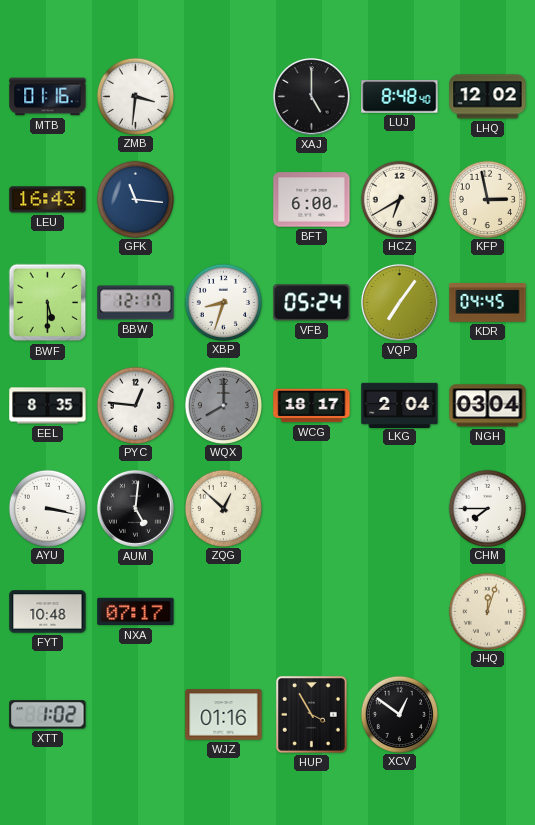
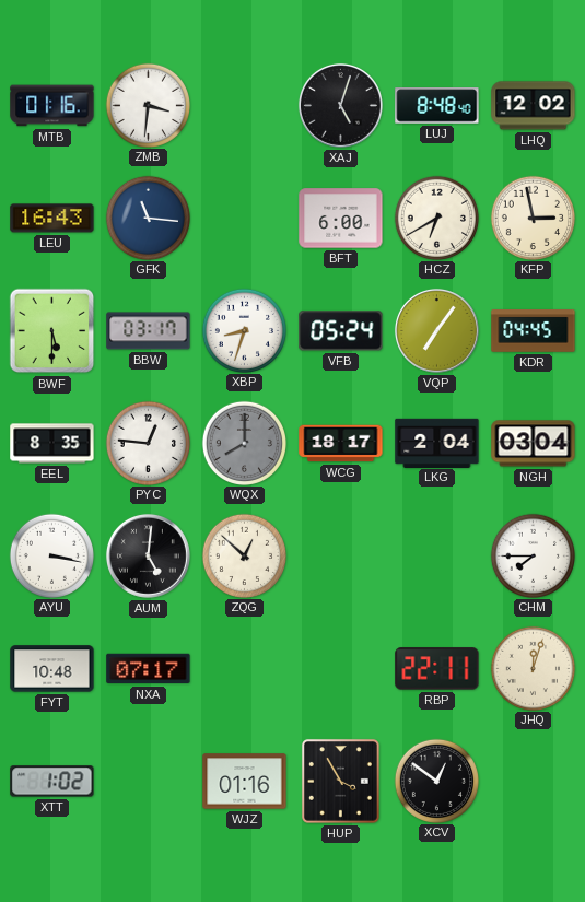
XAJ: 5:00 -> 5:03
BBW: 12:17 -> 03:17
RBP: none -> 22:11
